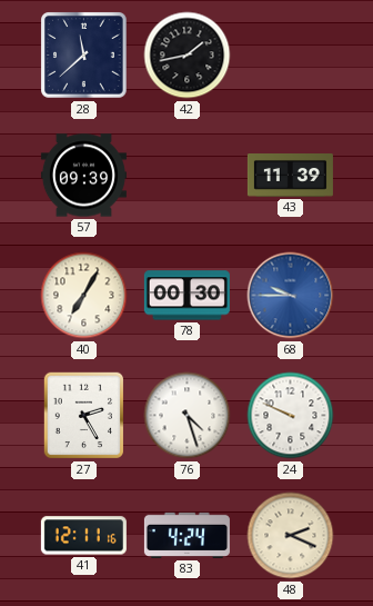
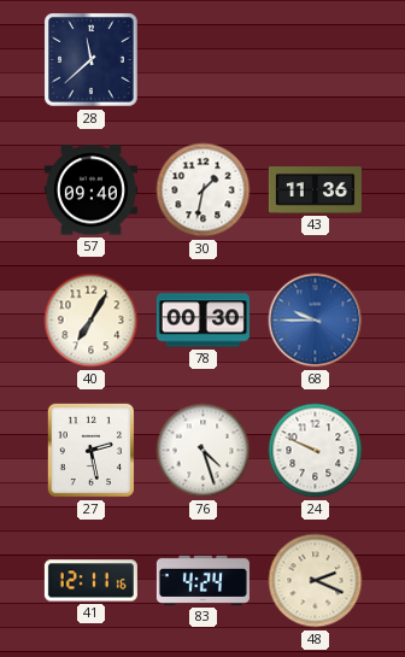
42: 1:43 -> none
57: 09:39 -> 09:40
30: none -> 1:32
43: 11:39 -> 11:36
27: 2:25 -> 2:28
